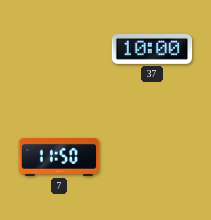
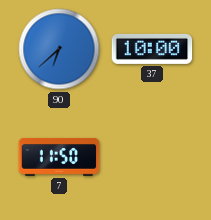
90: none -> 6:38
